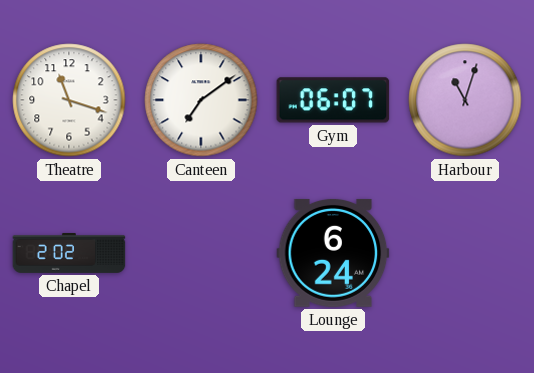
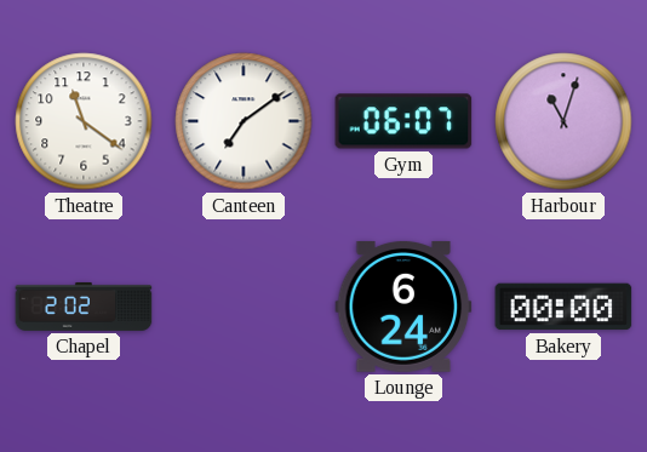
Theatre: 11:18 -> 11:21
Bakery: none -> 00:00
